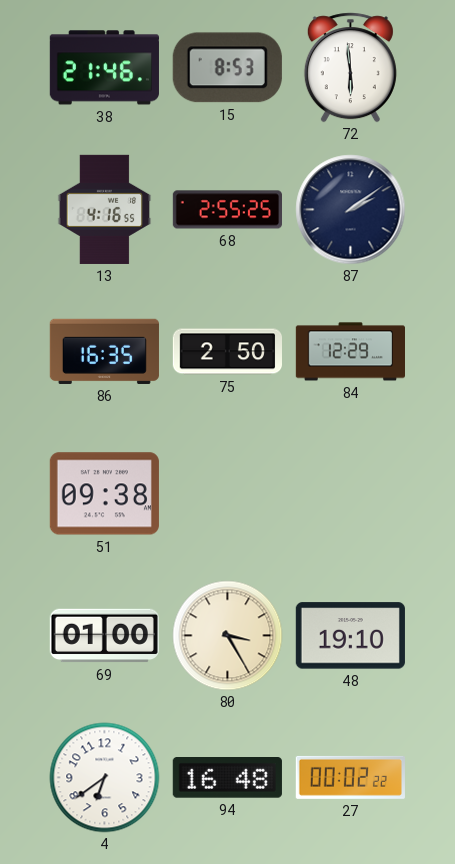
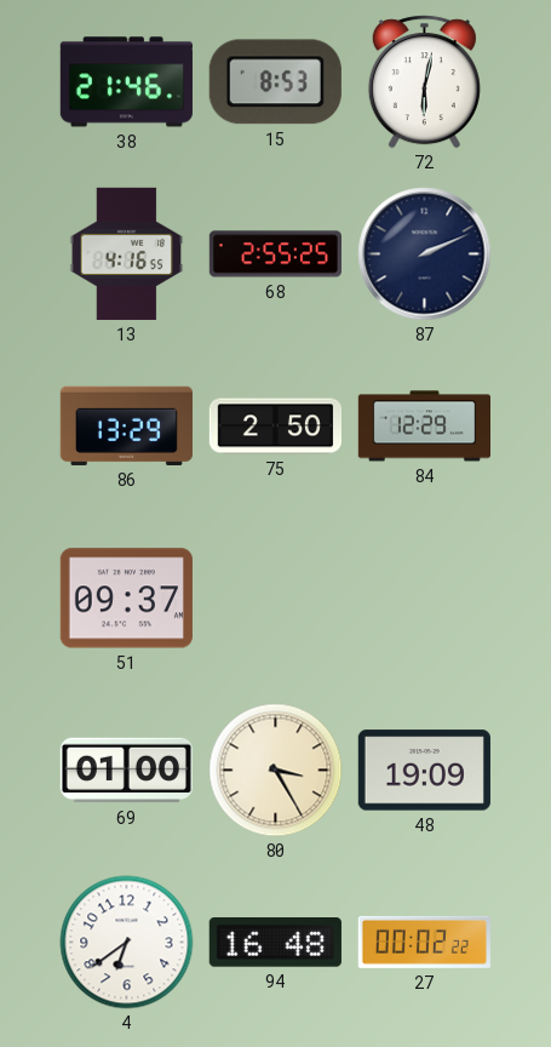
72: 5:59 -> 6:02
87: 2:09 -> 2:11
86: 16:35 -> 13:29
51: 09:38 -> 09:37
48: 19:10 -> 19:09
